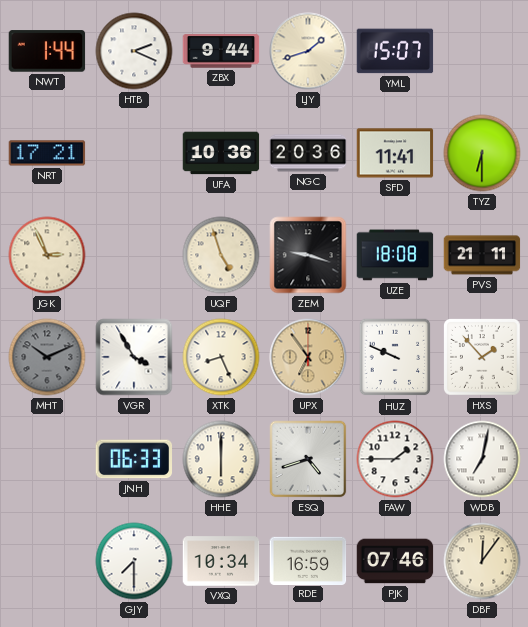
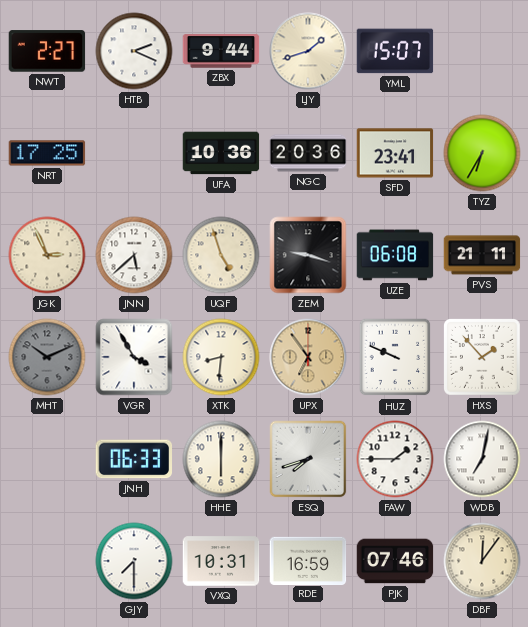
NWT: 1:44 -> 2:27
NRT: 17:21 -> 17:25
SFD: 11:41 -> 23:41
TYZ: 6:30 -> 6:35
JNN: none -> 5:38
UZE: 18:08 -> 06:08
XTK: 8:26 -> 8:31
ESQ: 4:42 -> 7:42
VXQ: 10:34 -> 10:31
